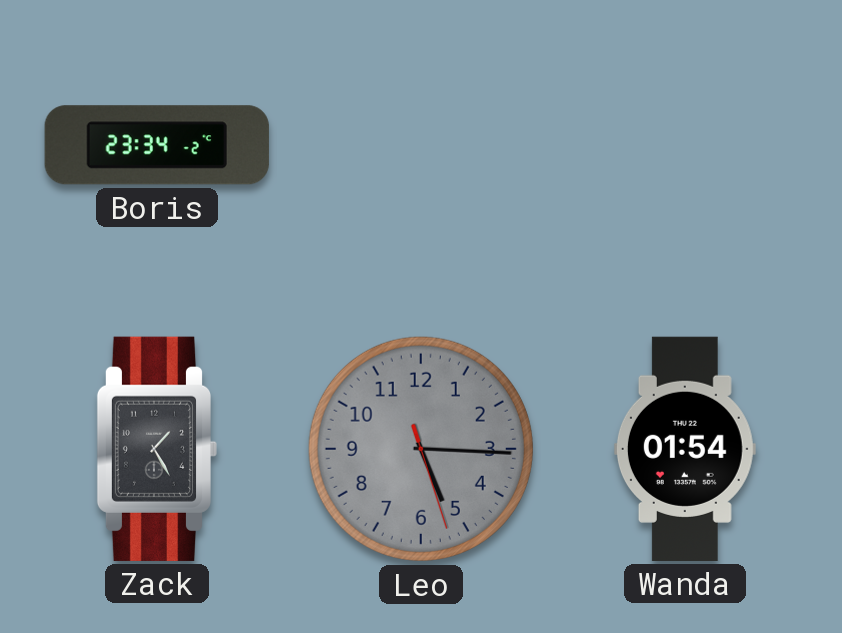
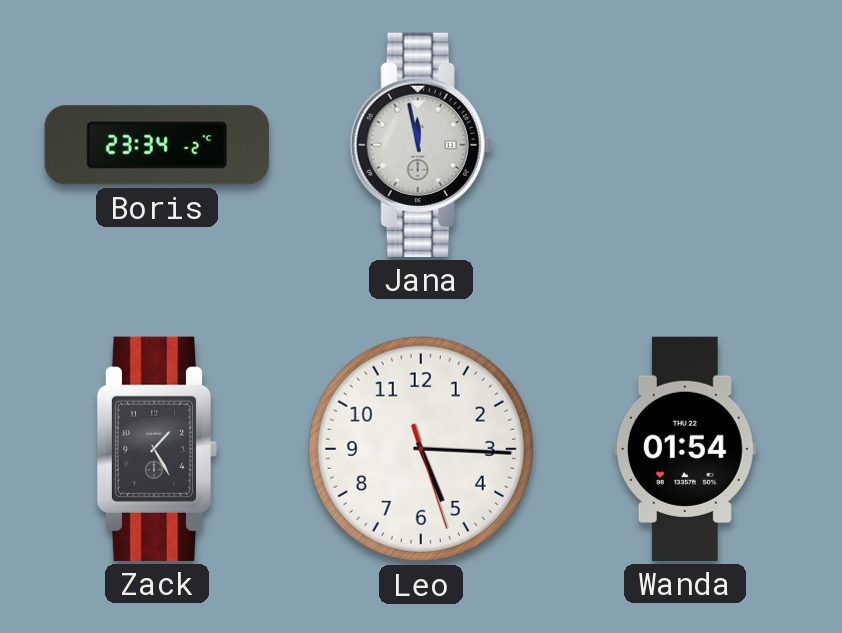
Jana: none -> 11:58
Leo dial: grey -> white
